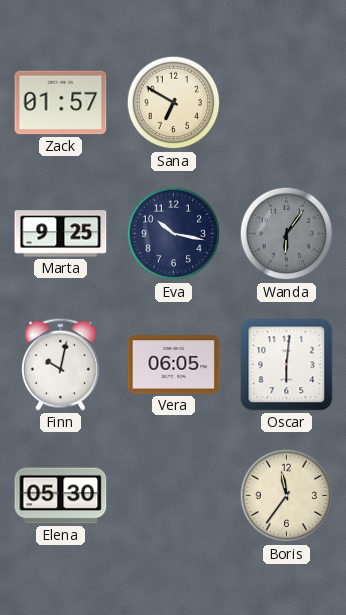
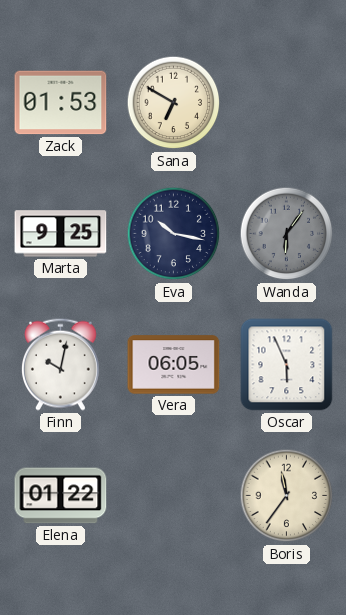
Zack: 01:57 -> 01:53
Oscar: 6:01 -> 5:56
Elena: 05:30 -> 01:22
